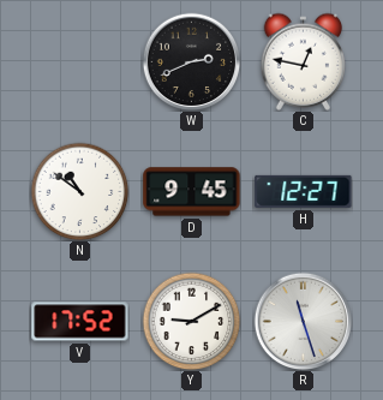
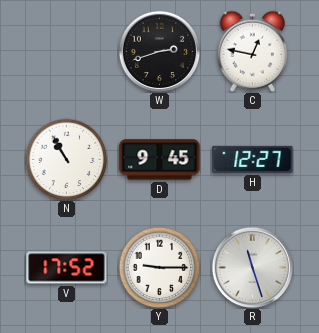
W: 2:41 -> 2:42
N: 10:51 -> 10:55
Y: 9:10 -> 9:15
